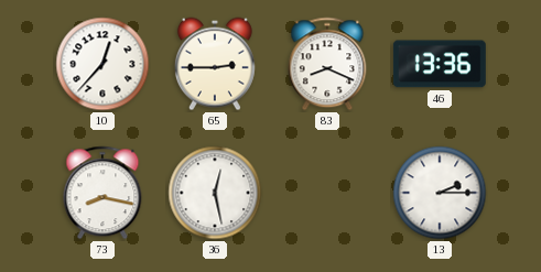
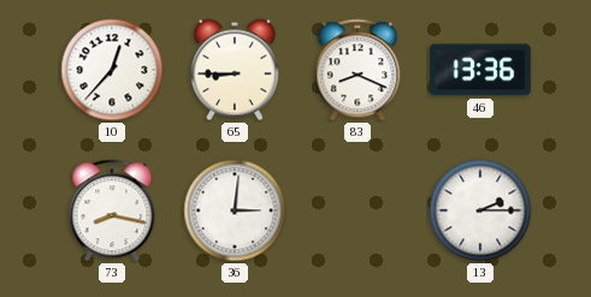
65: 2:45 -> 8:45
36: 12:28 -> 3:01
